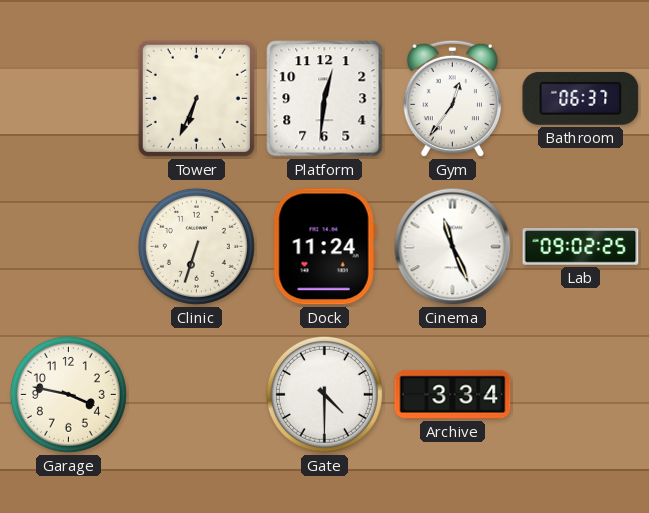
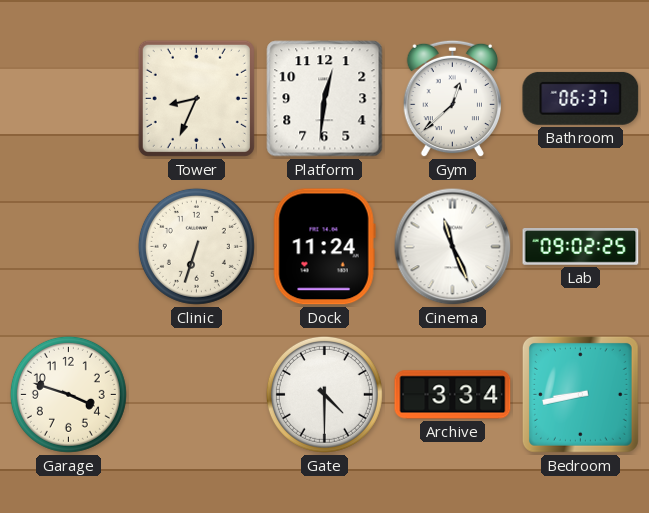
Tower: 6:34 -> 8:34
Gym: 12:36 -> 12:38
Garage: 3:47 -> 3:48
Bedroom: none -> 8:43
